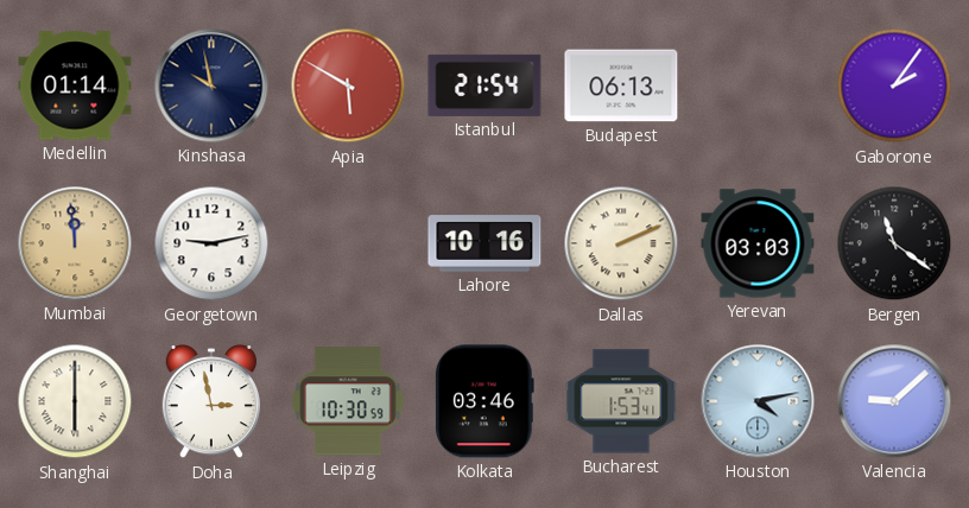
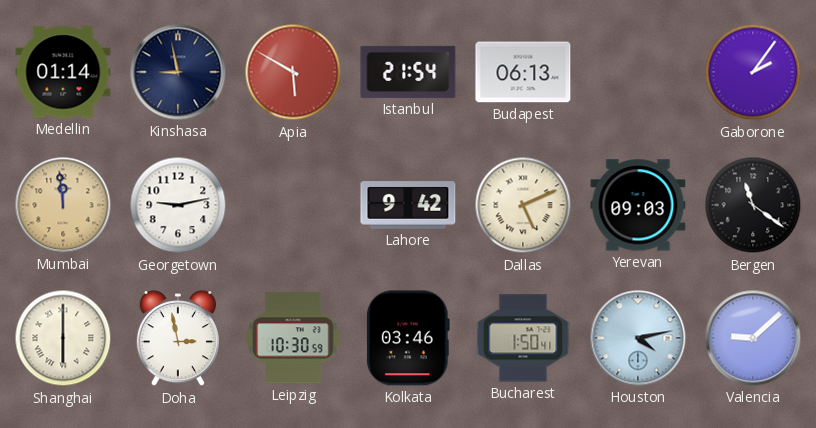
Kinshasa: 9:58 -> 8:58
Lahore: 10:16 -> 9:42
Dallas: 2:11 -> 5:11
Yerevan: 03:03 -> 09:03
Bucharest: 1:53 -> 1:50
